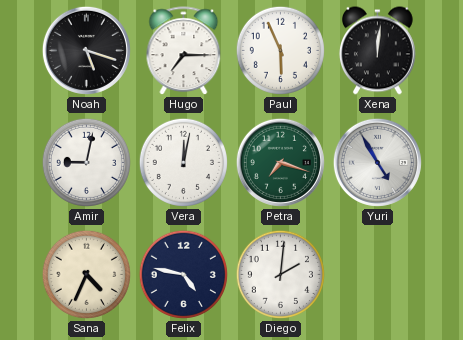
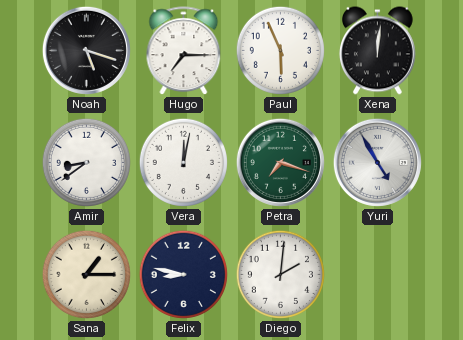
Amir: 9:02 -> 8:39
Sana: 4:34 -> 1:15
Felix: 4:47 -> 8:47
